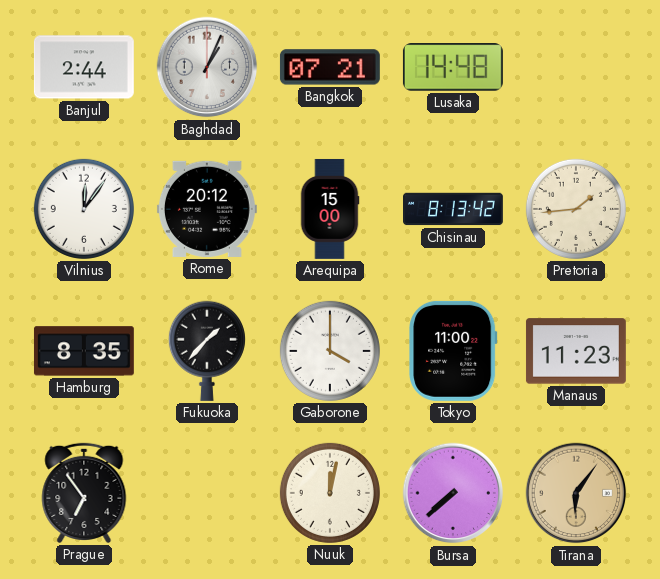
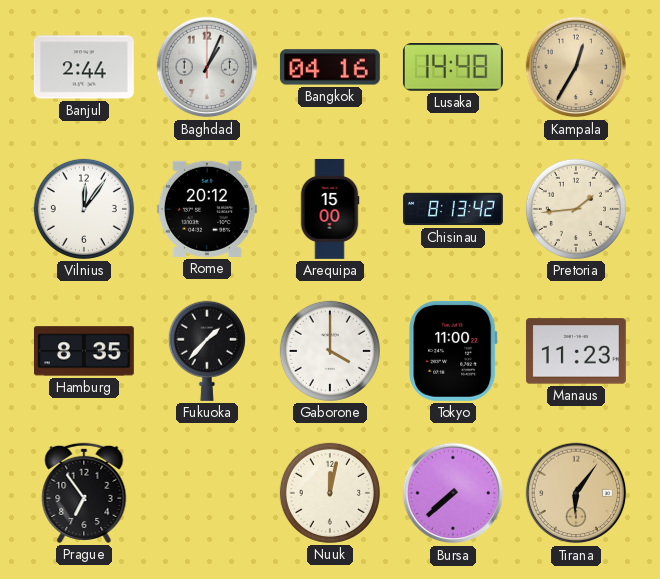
Bangkok: 07:21 -> 04:16
Kampala: none -> 12:35
